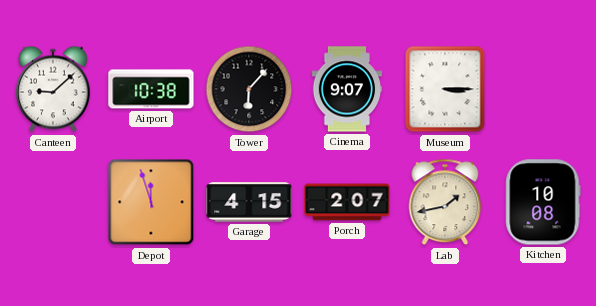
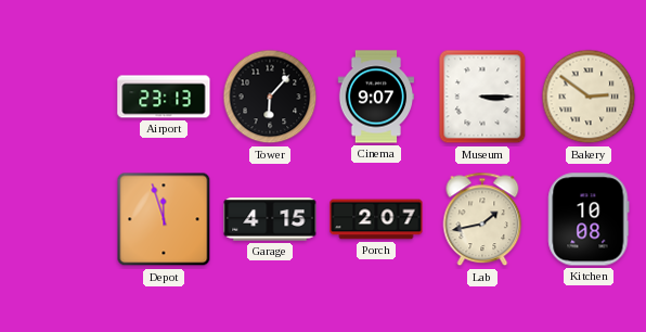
Canteen: 9:08 -> none
Airport: 10:38 -> 23:13
Bakery: none -> 2:51
